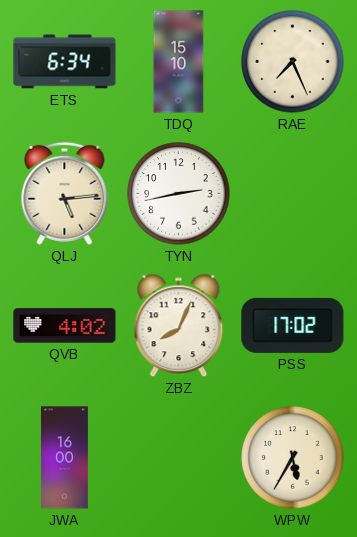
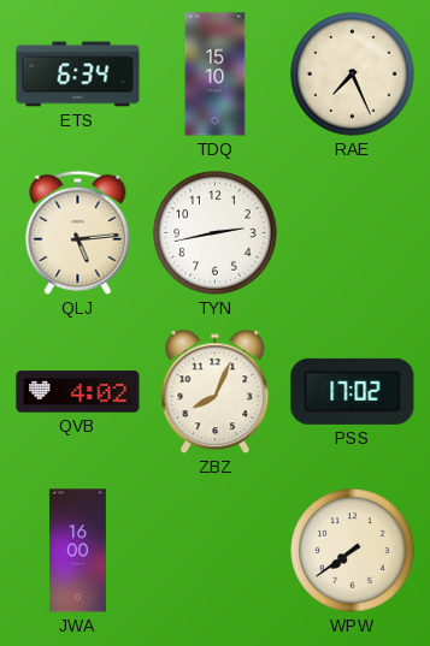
WPW: 5:35 -> 7:39
